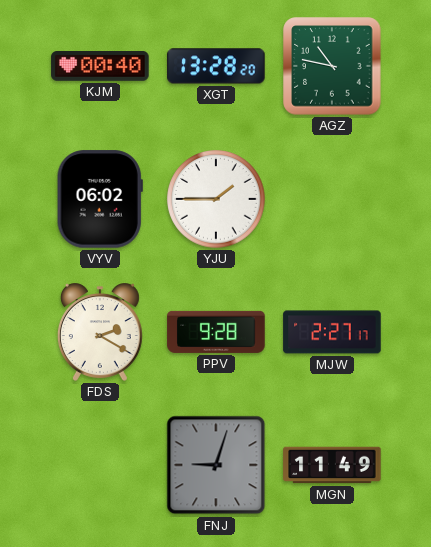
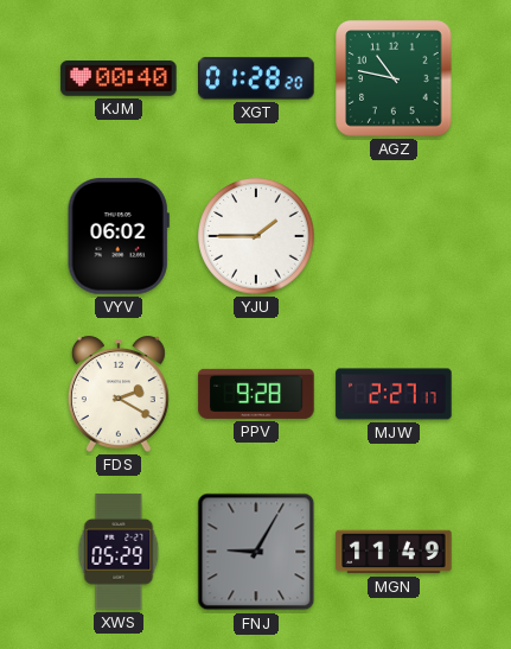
XGT: 13:28 -> 01:28
XWS: none -> 05:29
FNJ: 9:03 -> 9:05
